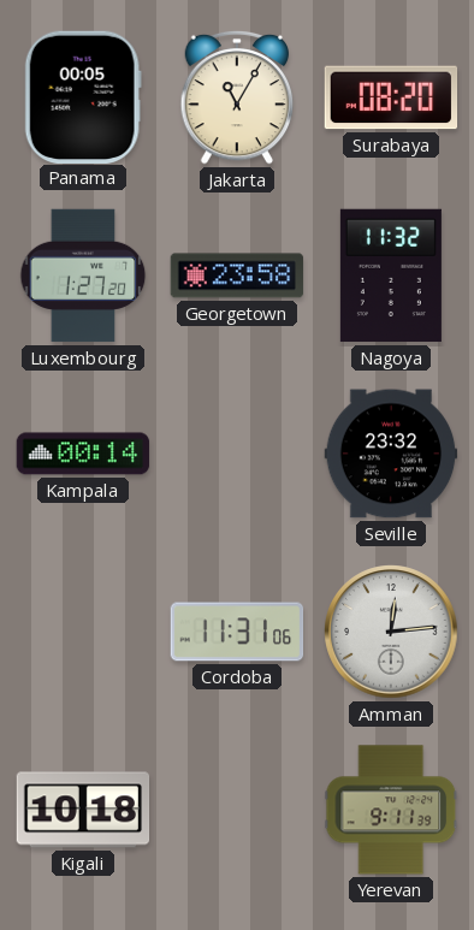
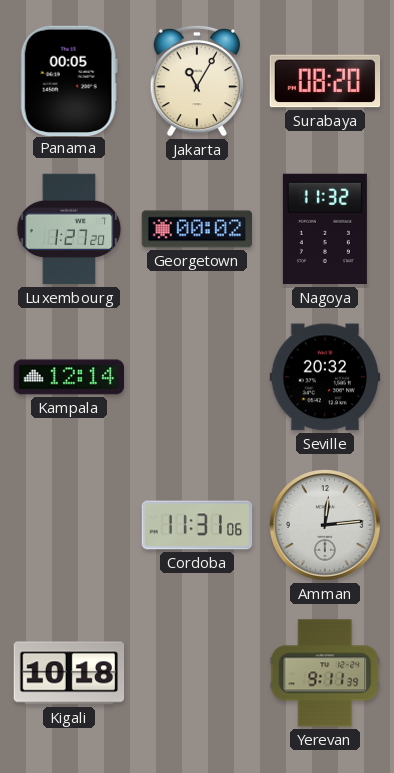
Georgetown: 23:58 -> 00:02
Kampala: 00:14 -> 12:14
Seville: 23:32 -> 20:32
